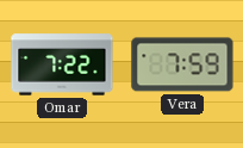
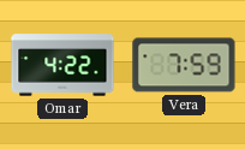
Omar: 7:22 -> 4:22
